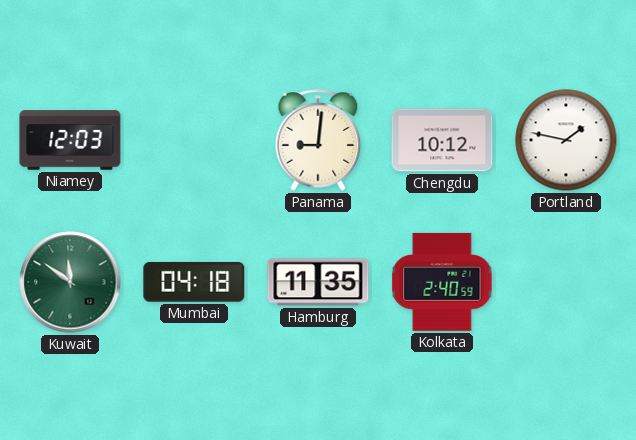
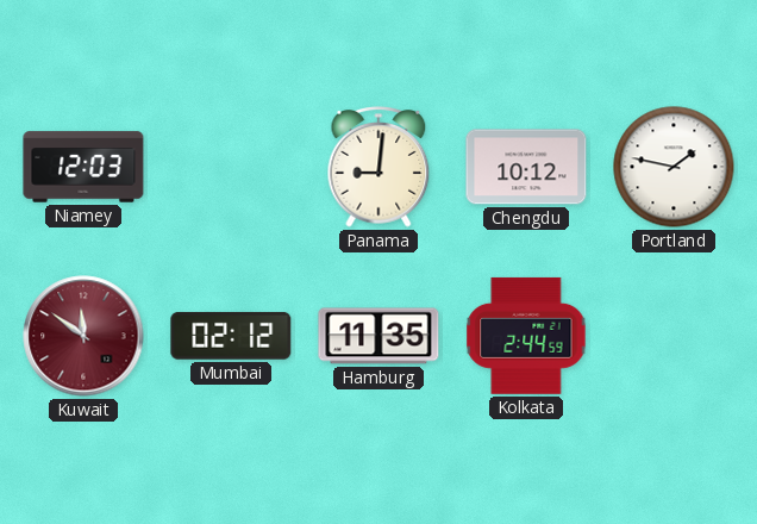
Kuwait dial: green -> burgundy
Mumbai: 04:18 -> 02:12
Kolkata: 2:40 -> 2:44
